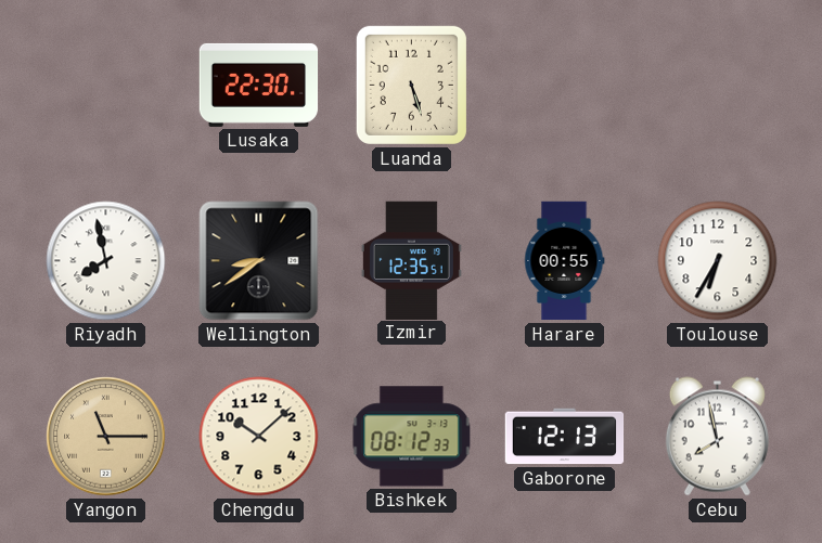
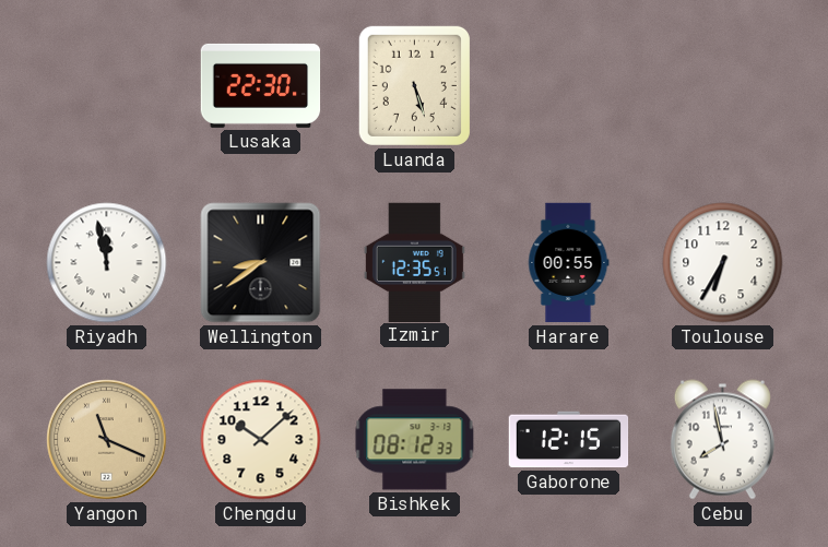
Riyadh: 7:58 -> 11:58
Yangon: 11:15 -> 11:19
Gaborone: 12:13 -> 12:15
